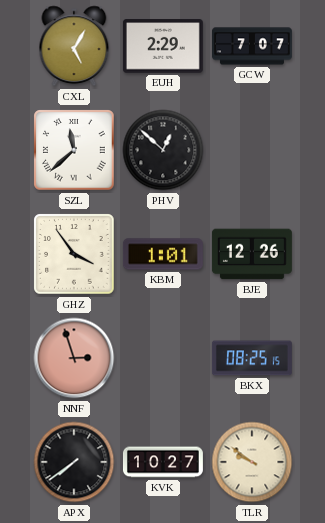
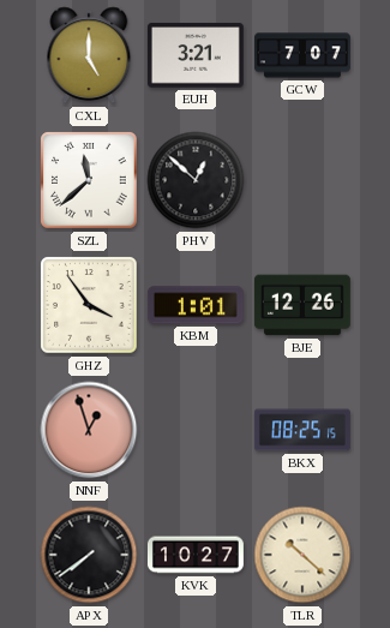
CXL: 5:05 -> 5:00
EUH: 2:29 -> 3:21
NNF: 2:57 -> 12:57
TLR: 9:51 -> 10:22
